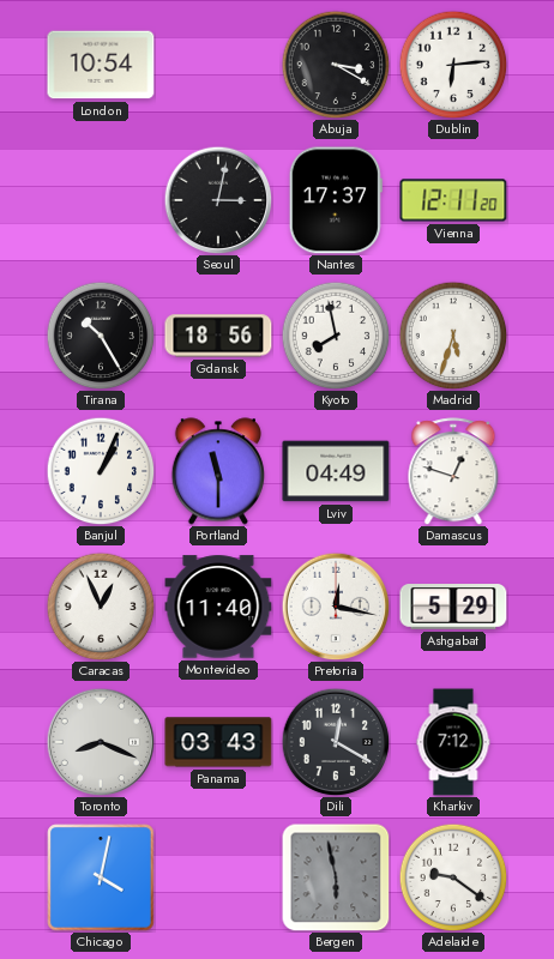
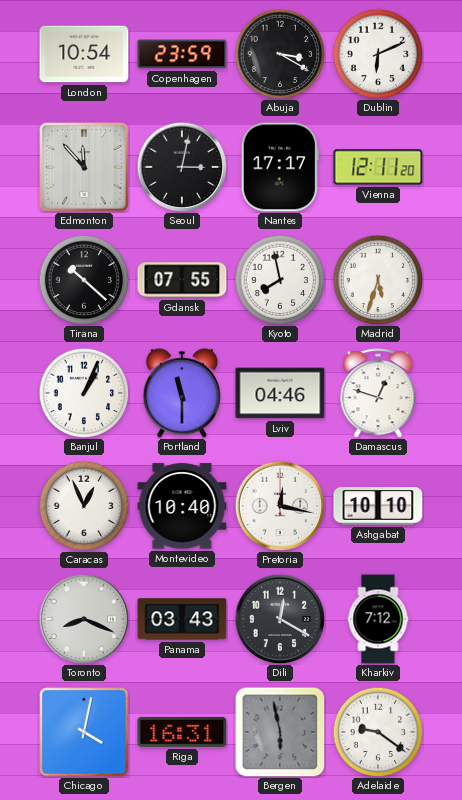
Copenhagen: none -> 23:59
Dublin: 6:14 -> 6:11
Edmonton: none -> 11:53
Nantes: 17:37 -> 17:17
Tirana: 10:25 -> 10:22
Gdansk: 18:56 -> 07:55
Lviv: 04:49 -> 04:46
Montevideo: 11:40 -> 10:40
Ashgabat: 5:29 -> 10:10
Riga: none -> 16:31
